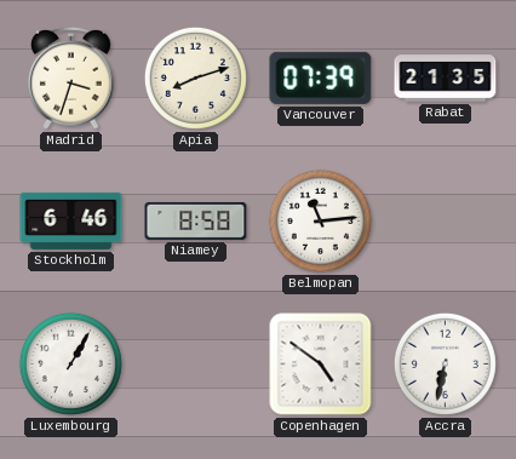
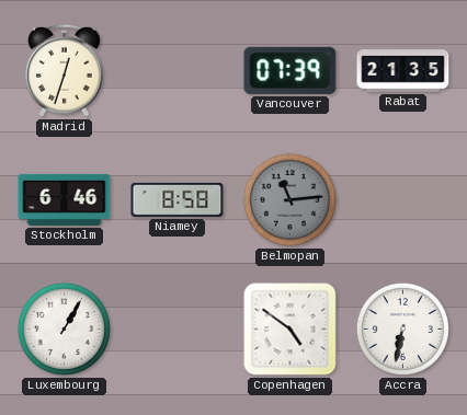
Madrid: 3:33 -> 12:33
Apia: 8:12 -> none
Belmopan dial: white -> grey
